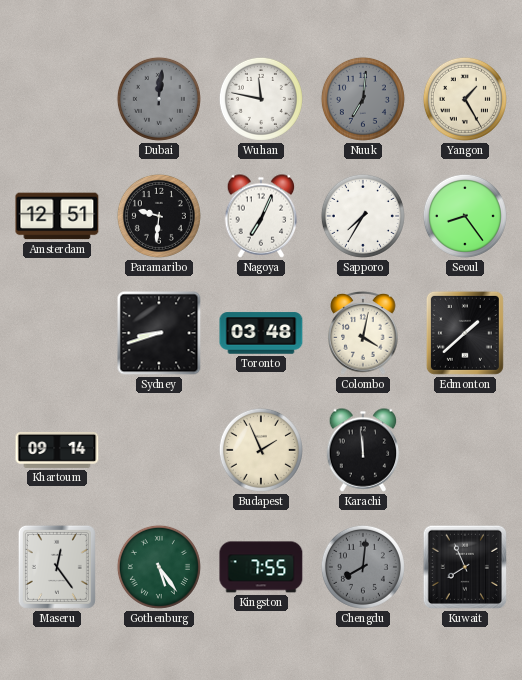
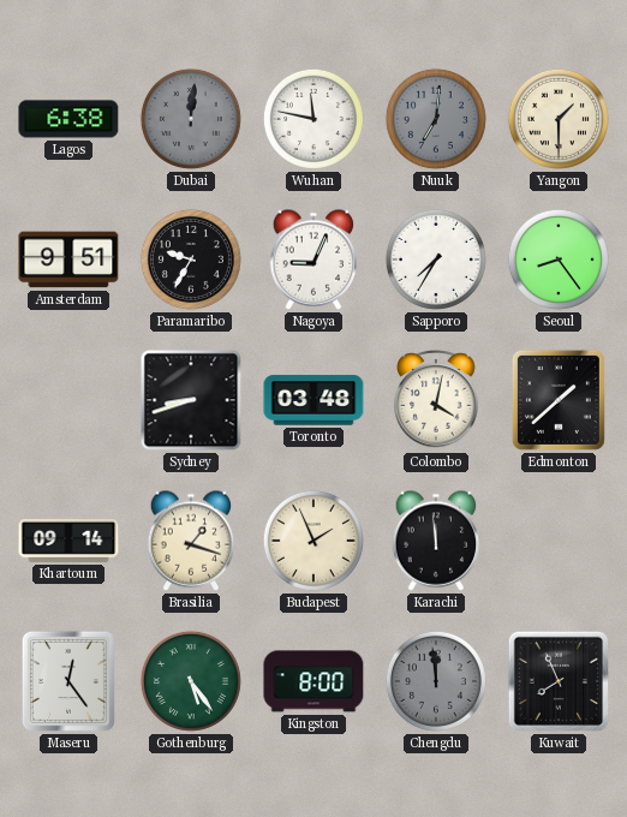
Lagos: none -> 6:38
Yangon: 1:25 -> 1:30
Amsterdam: 12:51 -> 9:51
Paramaribo: 9:31 -> 9:35
Nagoya: 7:04 -> 9:04
Brasilia: none -> 1:18
Kingston: 7:55 -> 8:00
Chengdu: 8:01 -> 11:59
